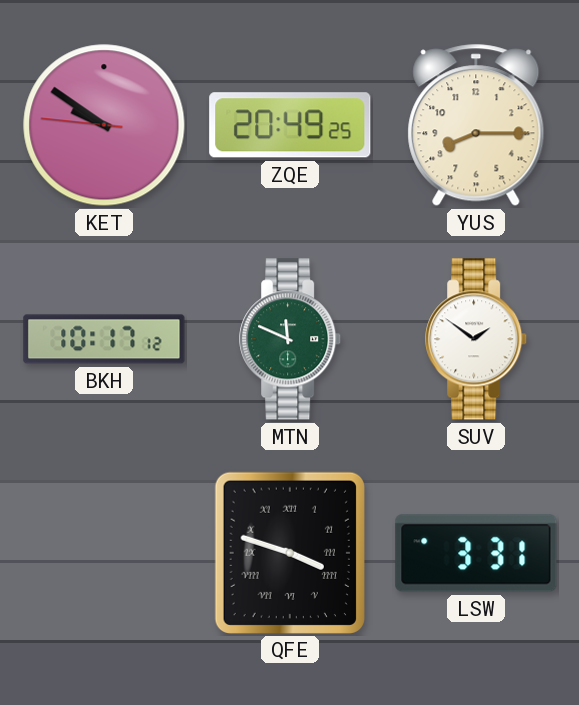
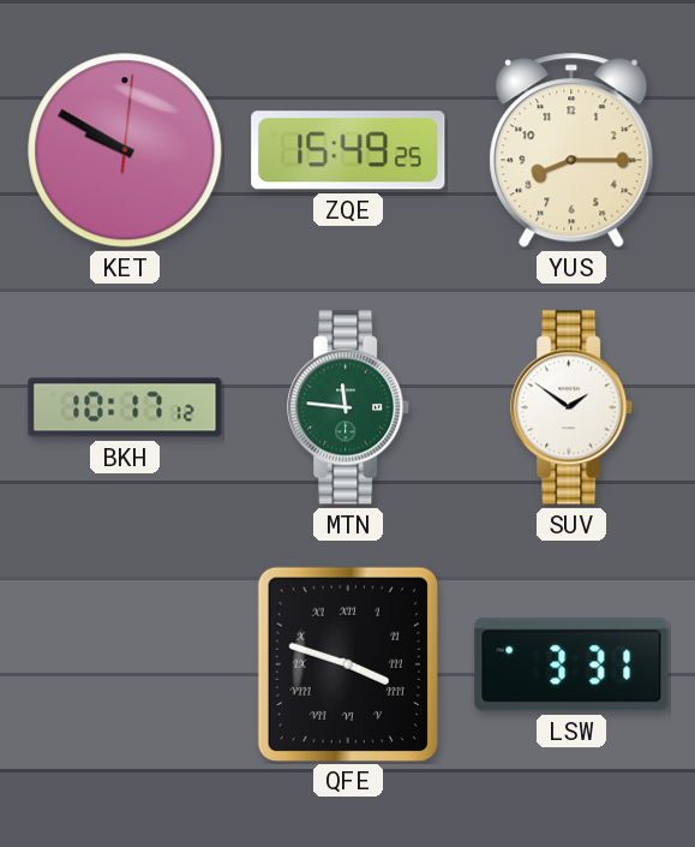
KET: 9:50:46 -> 9:50:01
ZQE: 20:49 -> 15:49
MTN: 11:49 -> 11:46
